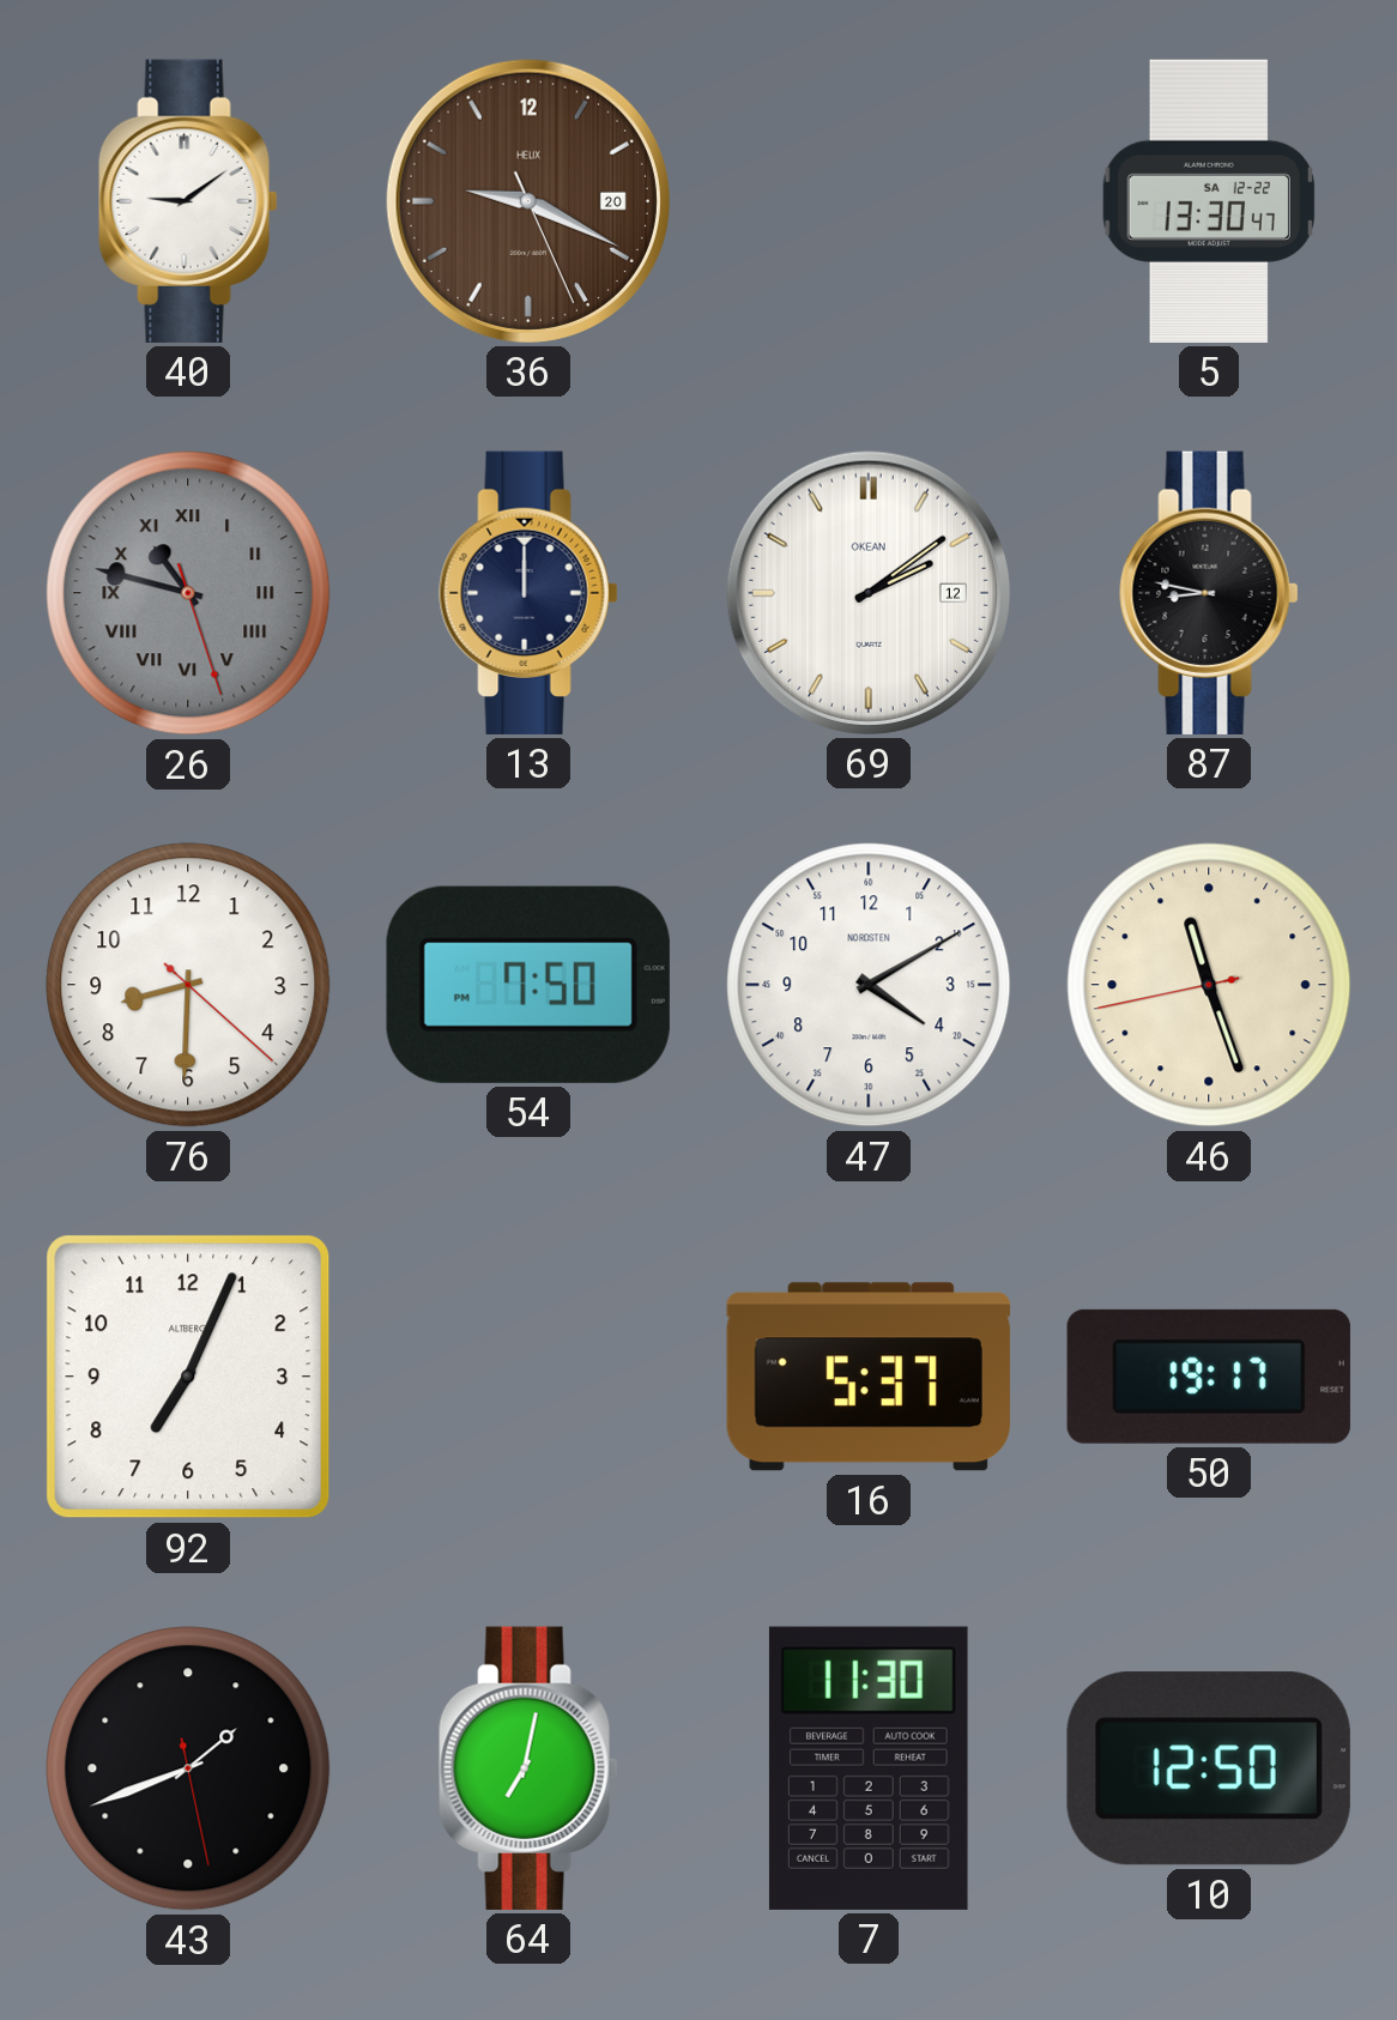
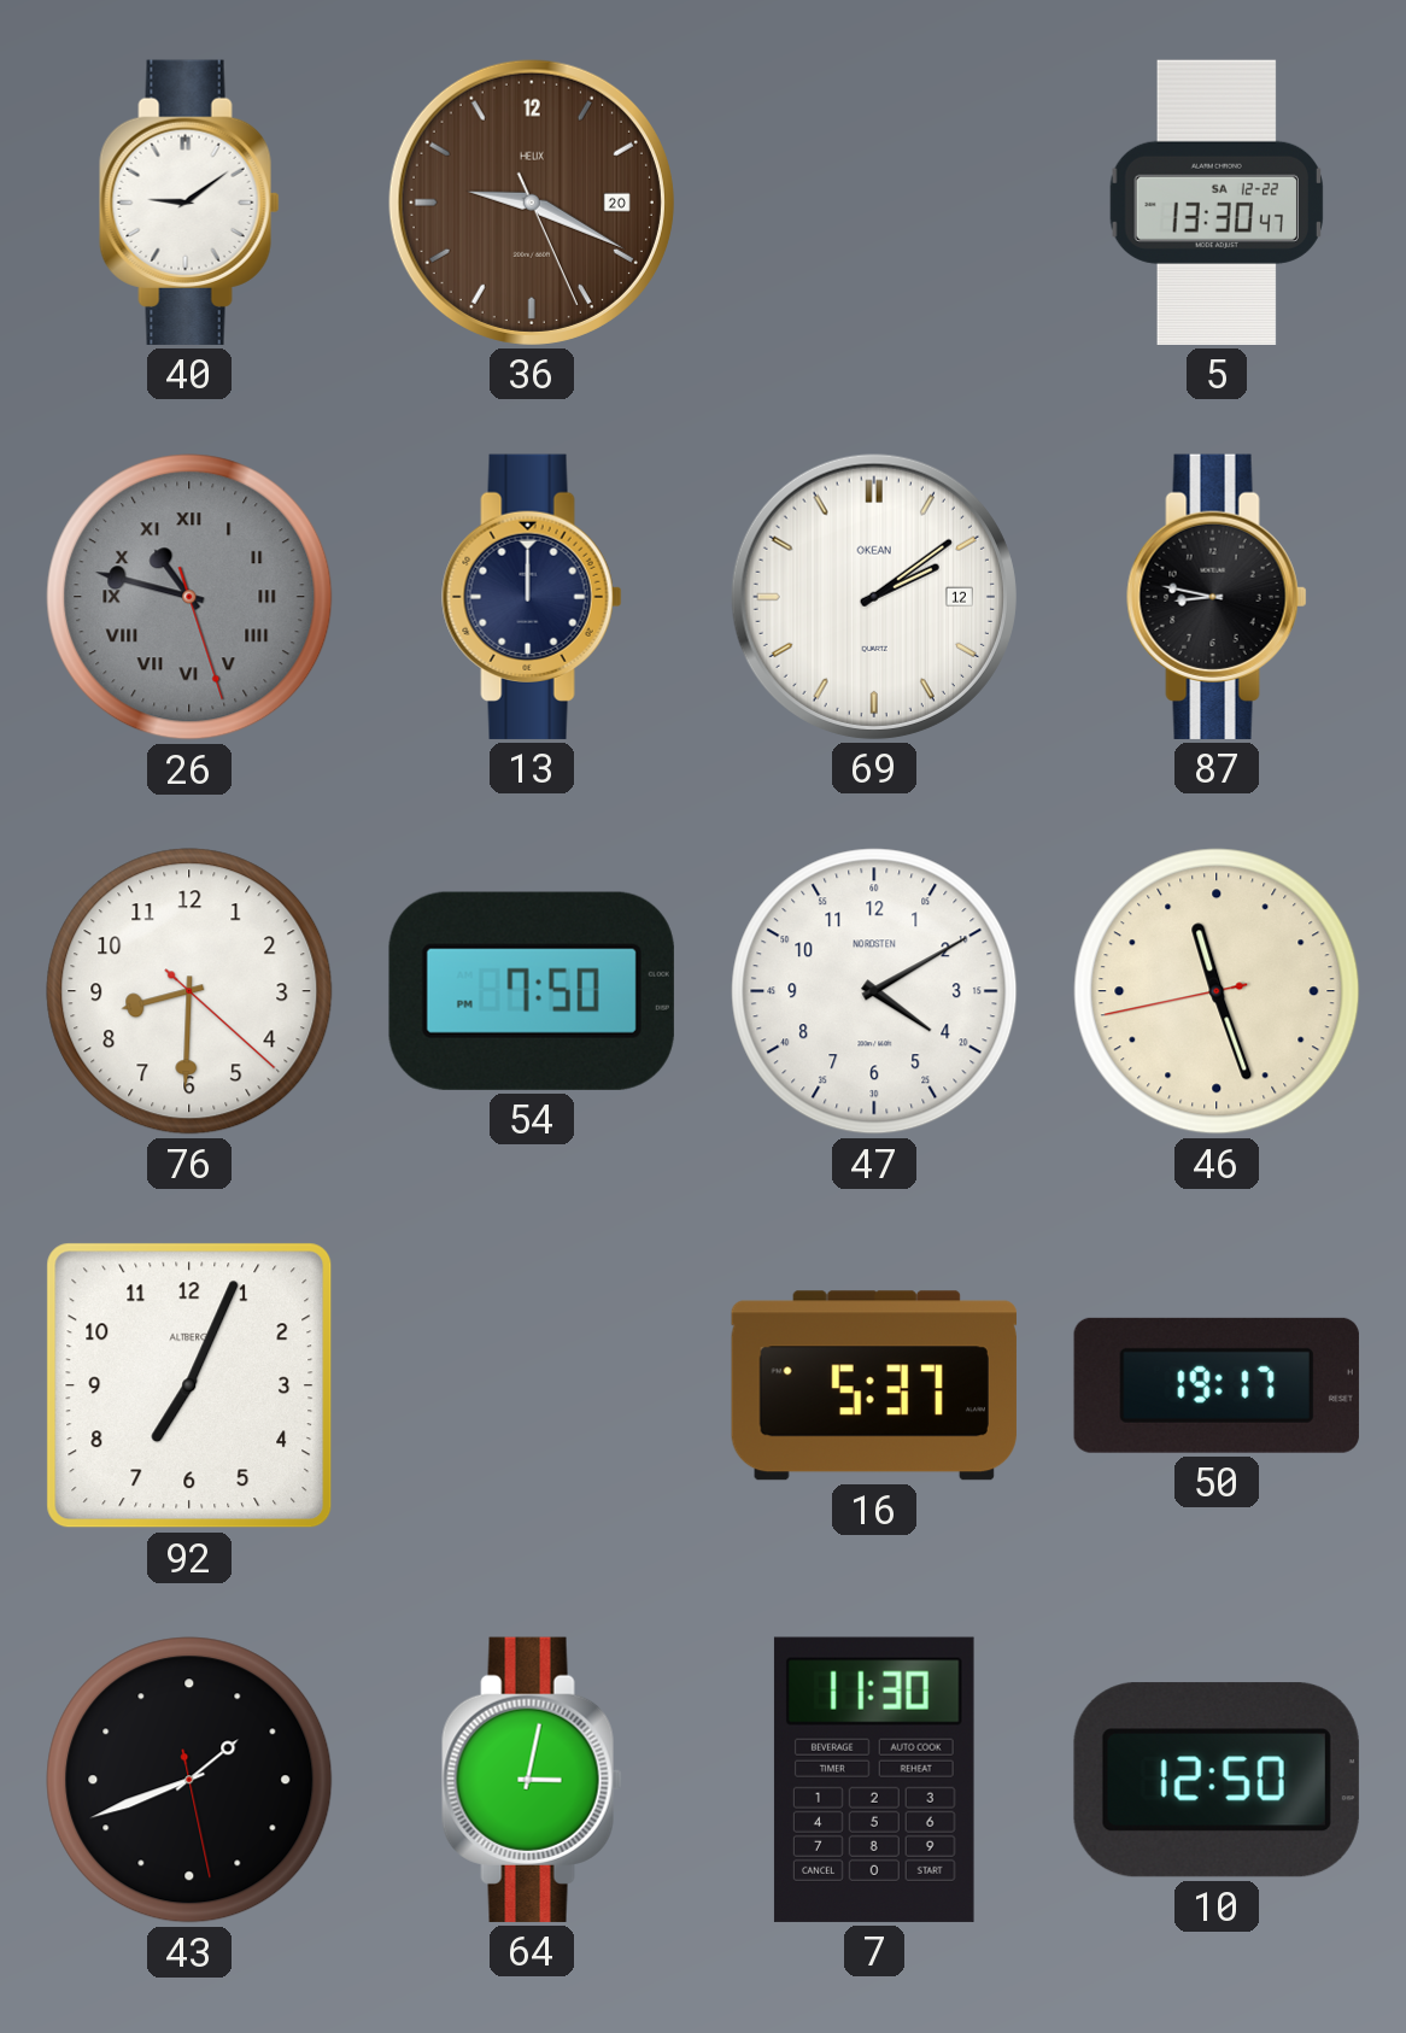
64: 7:02 -> 3:02
